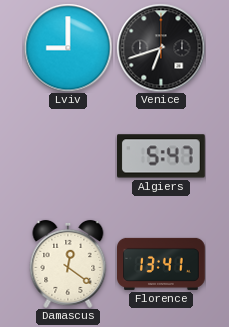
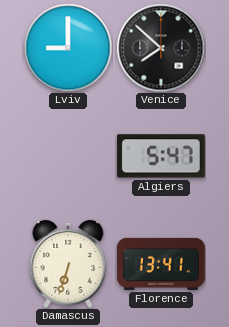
Venice: 6:42 -> 7:52
Damascus: 12:21 -> 6:33
